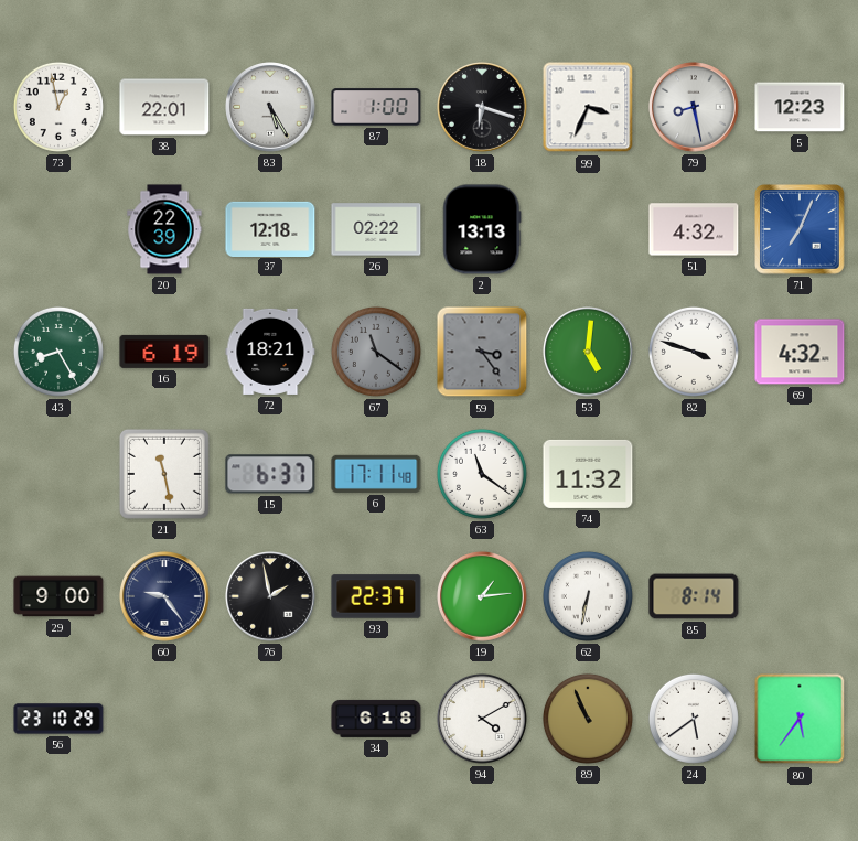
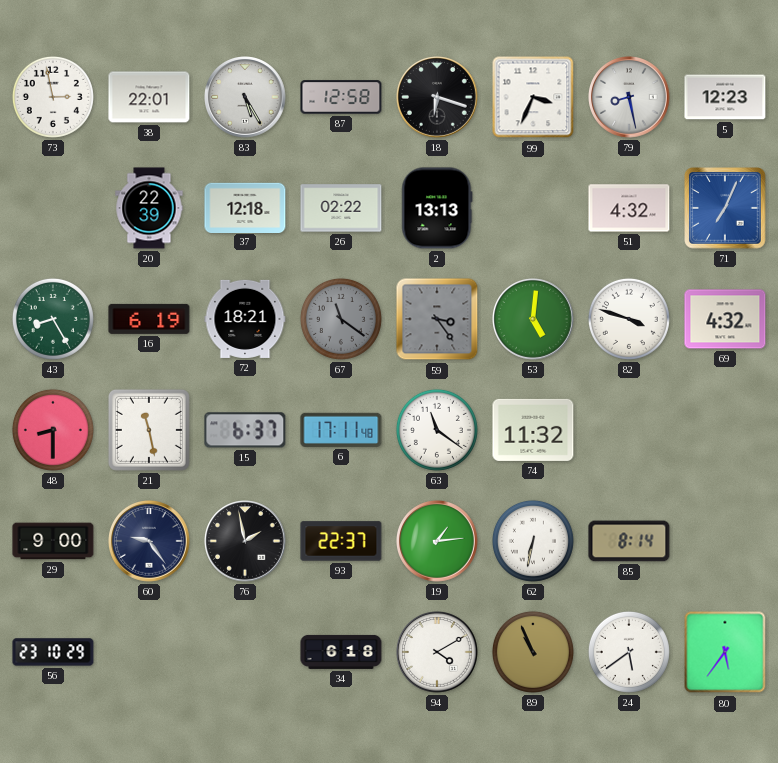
73: 12:58 -> 2:58
87: 1:00 -> 12:58
48: none -> 8:30
